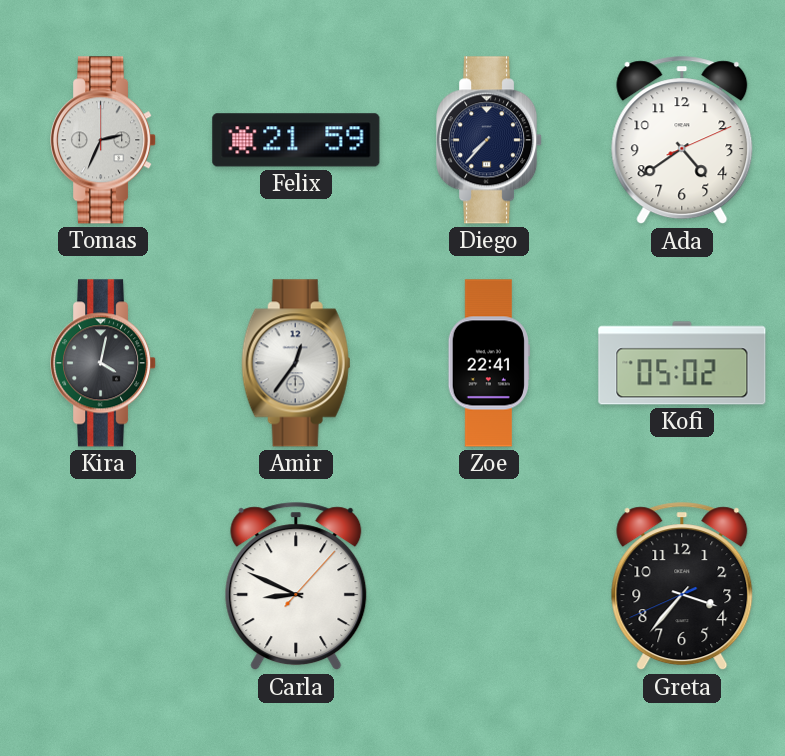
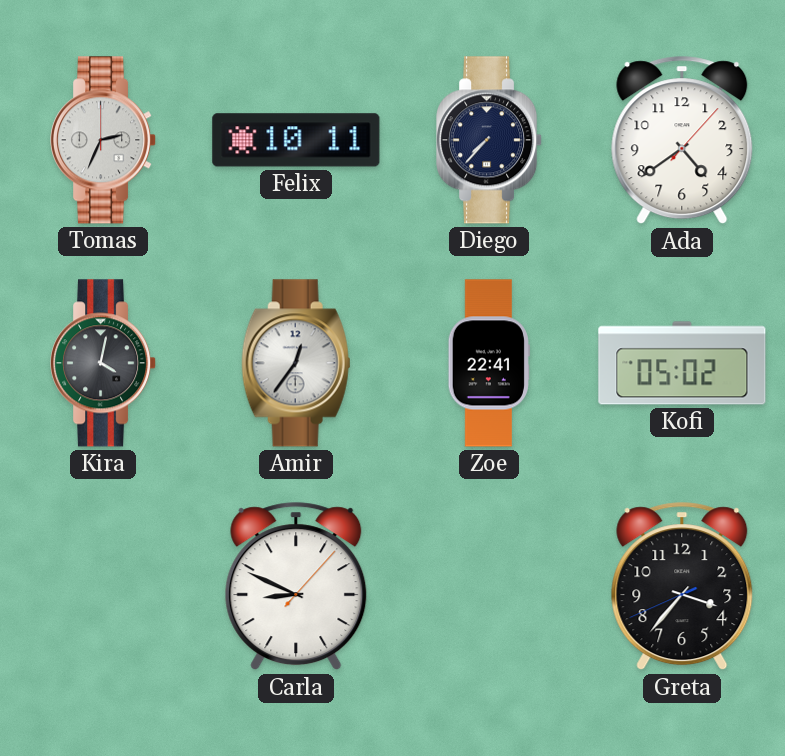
Felix: 21:59 -> 10:11
Ada: 4:39:11 -> 4:39:07
